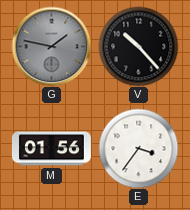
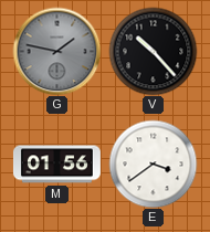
E: 3:36 -> 3:39
